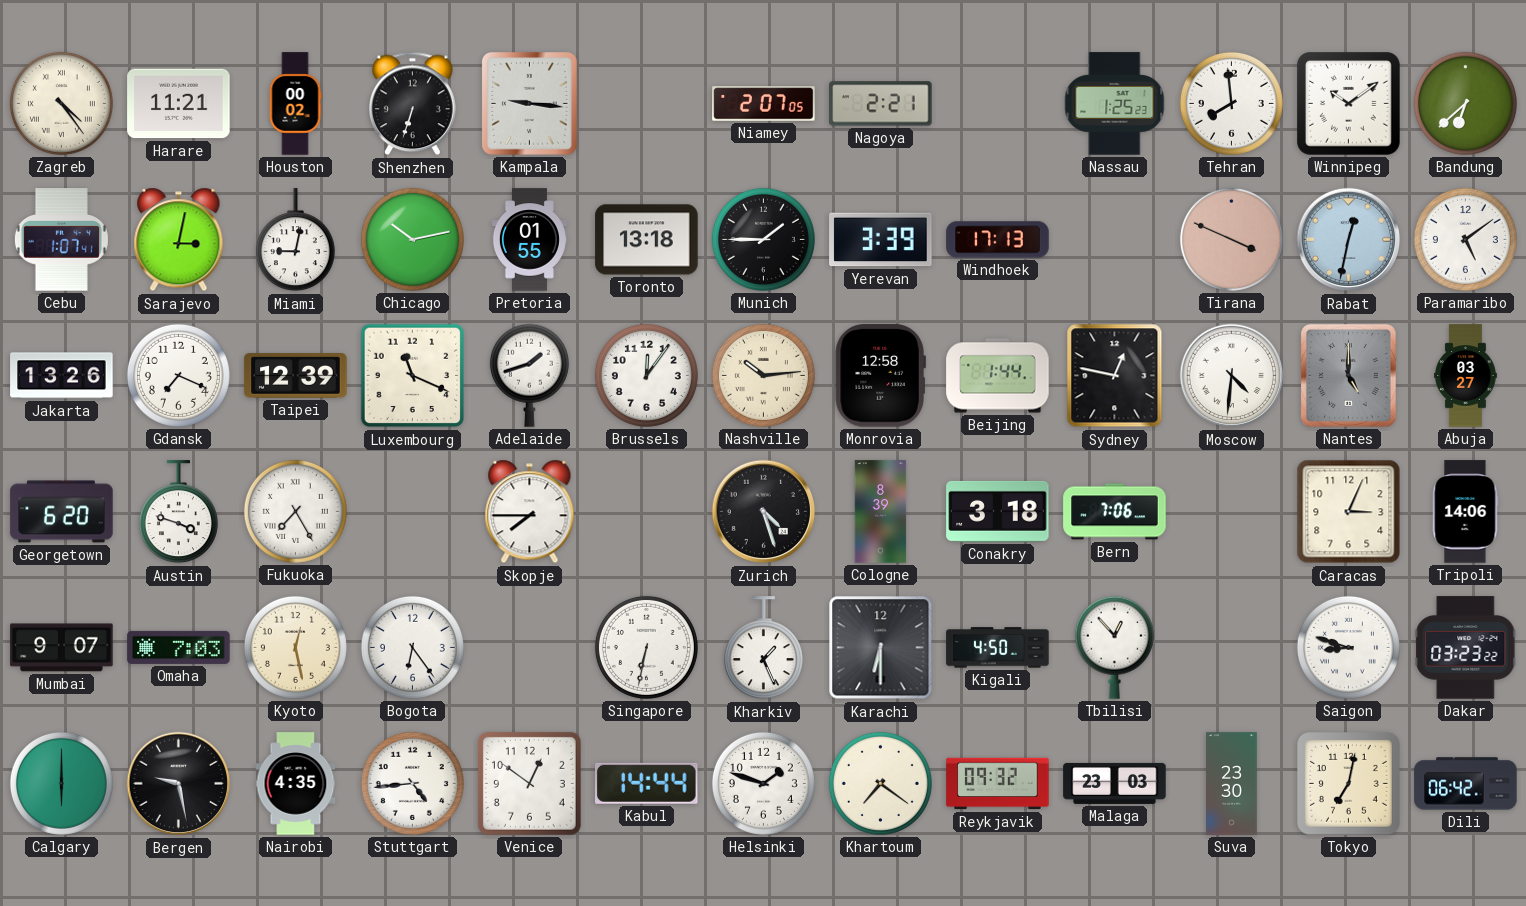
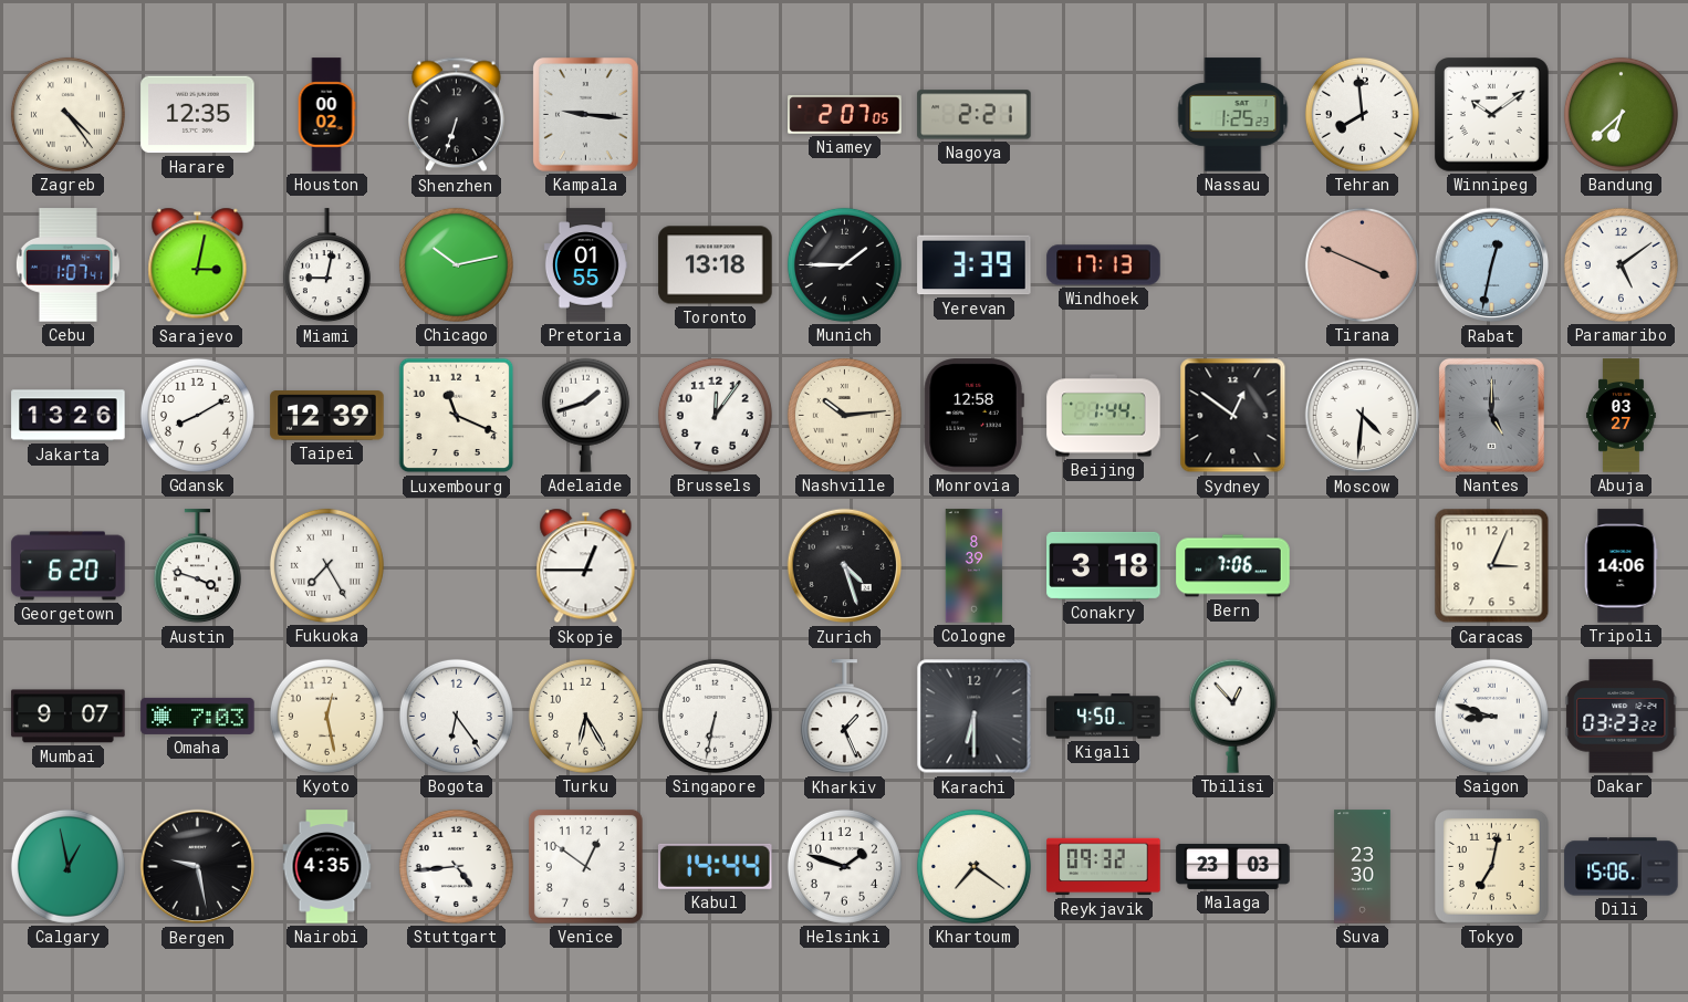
Harare: 11:21 -> 12:35
Gdansk: 7:19 -> 8:10
Sydney: 12:47 -> 12:51
Skopje: 7:45 -> 12:45
Turku: none -> 6:25
Calgary: 6:00 -> 12:58
Dili: 06:42 -> 15:06
